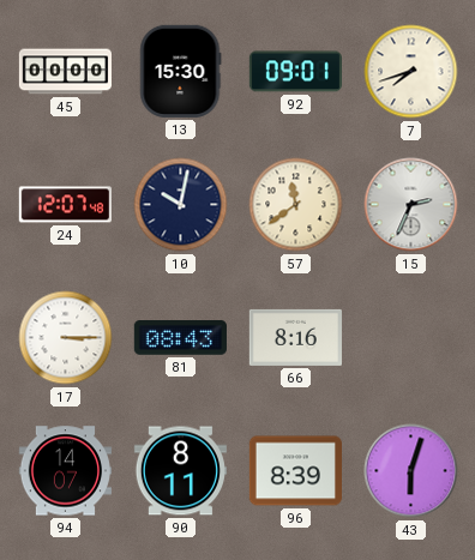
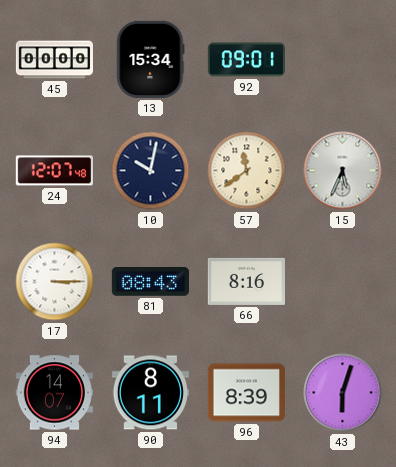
13: 15:30 -> 15:34
7: 7:42 -> none
15: 2:34 -> 5:34
